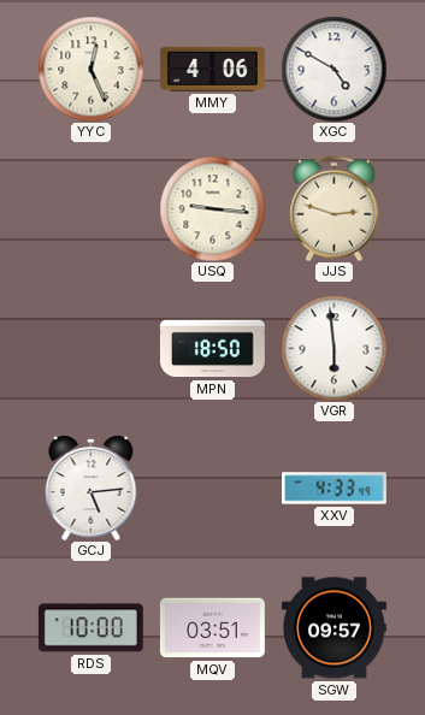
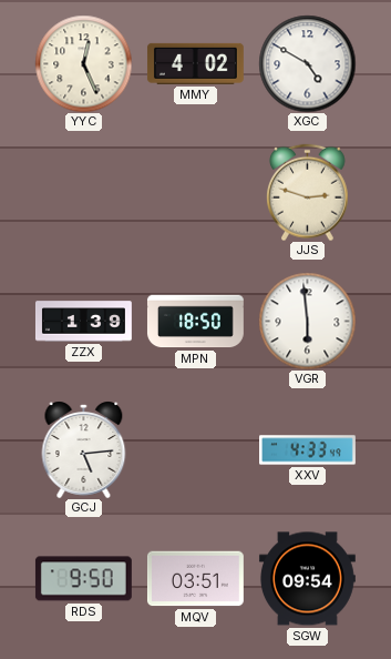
MMY: 4:06 -> 4:02
USQ: 9:16 -> none
ZZX: none -> 1:39
RDS: 10:00 -> 9:50
SGW: 09:57 -> 09:54
